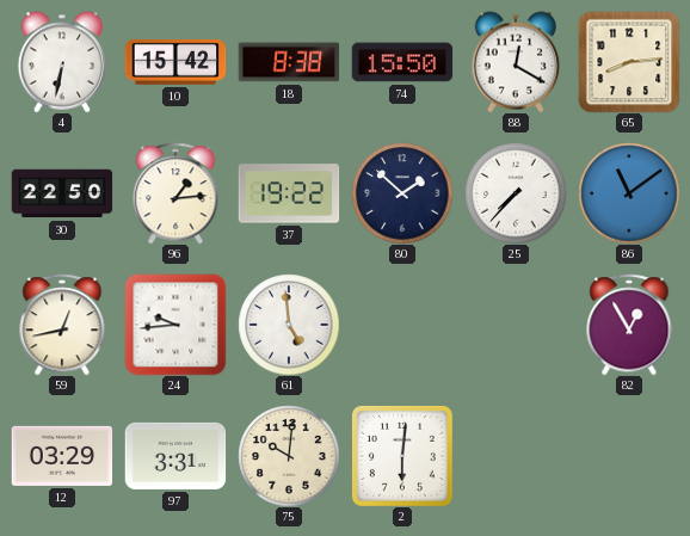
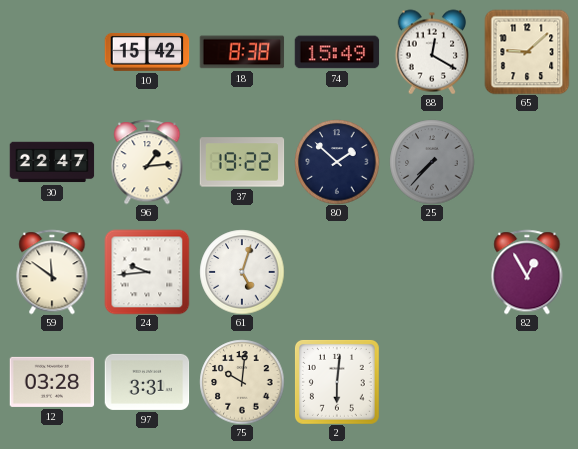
4: 6:32 -> none
74: 15:50 -> 15:49
65: 8:14 -> 9:08
30: 22:50 -> 22:47
25 dial: white -> grey
86: 11:09 -> none
59: 12:43 -> 11:51
61: 4:59 -> 5:03
12: 03:29 -> 03:28
